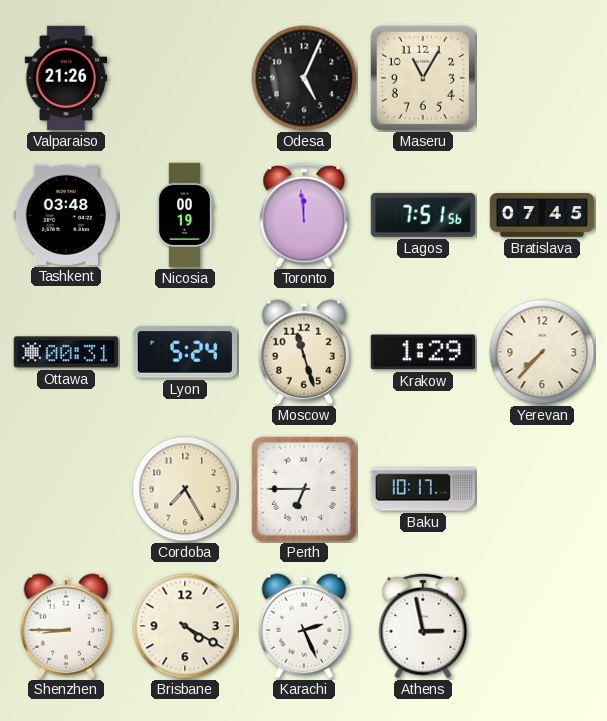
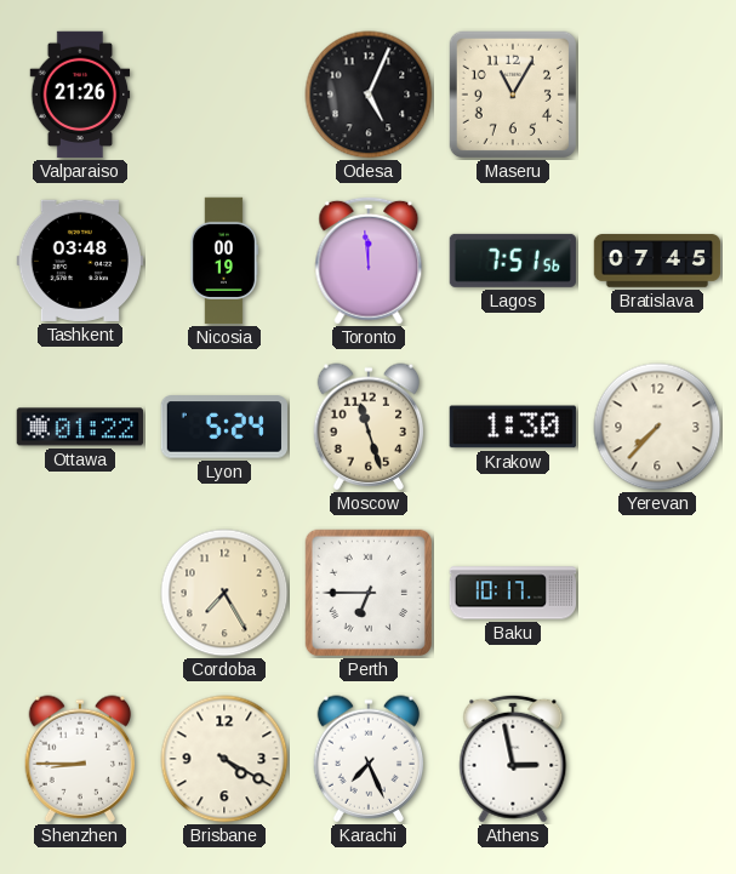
Ottawa: 00:31 -> 01:22
Krakow: 1:29 -> 1:30
Karachi: 2:26 -> 7:26
